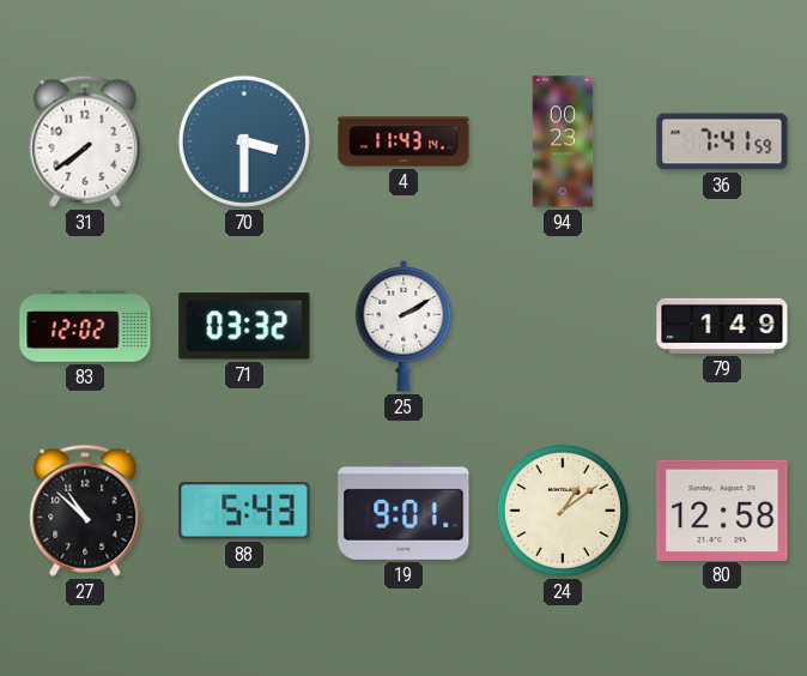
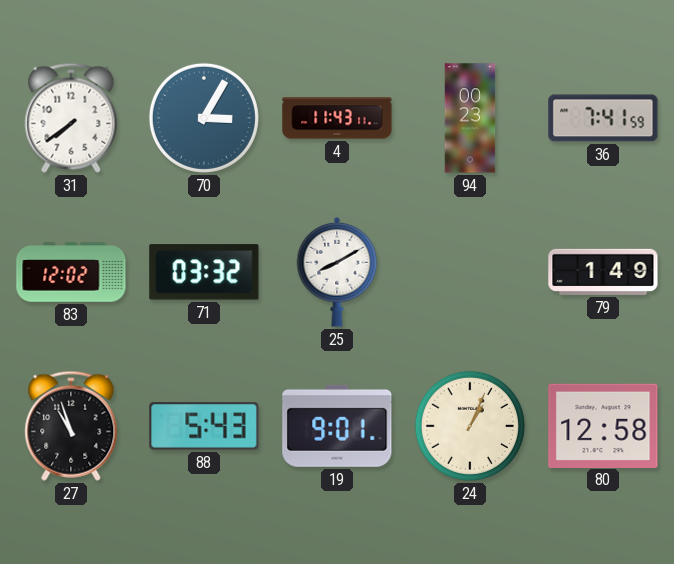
70: 3:30 -> 3:05
4: 11:43:14 -> 11:43:11
25: 2:10 -> 8:10
27: 10:52 -> 10:57
24: 1:09 -> 1:04
